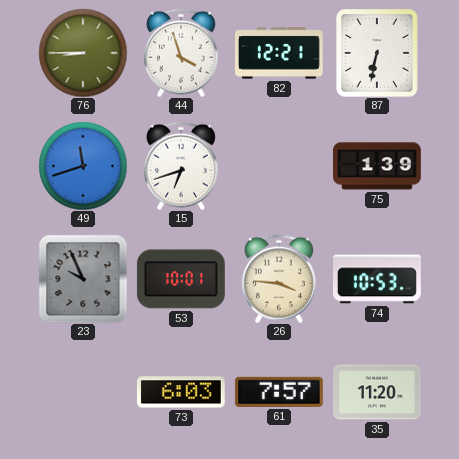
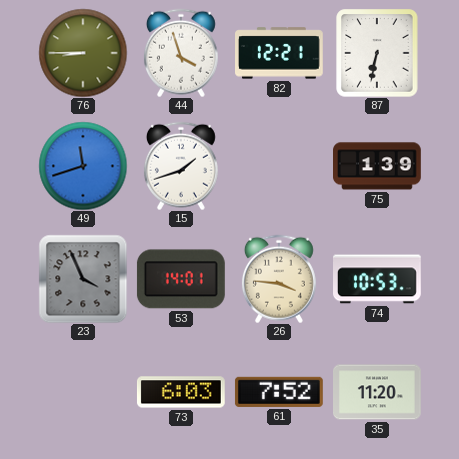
15: 6:42 -> 1:42
23: 9:56 -> 3:56
53: 10:01 -> 14:01
61: 7:57 -> 7:52
